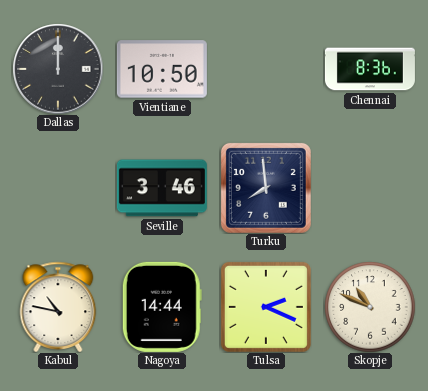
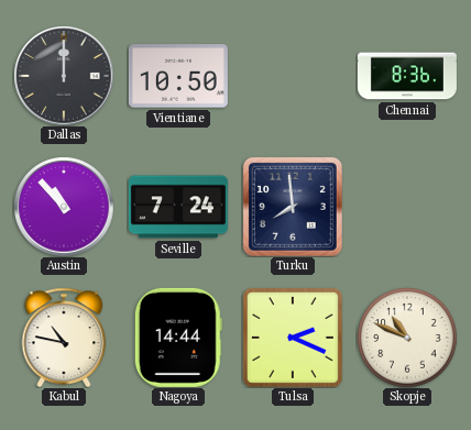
Austin: none -> 10:53
Seville: 3:46 -> 7:24
